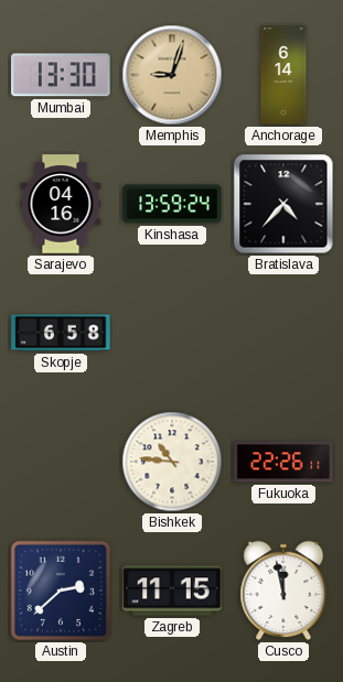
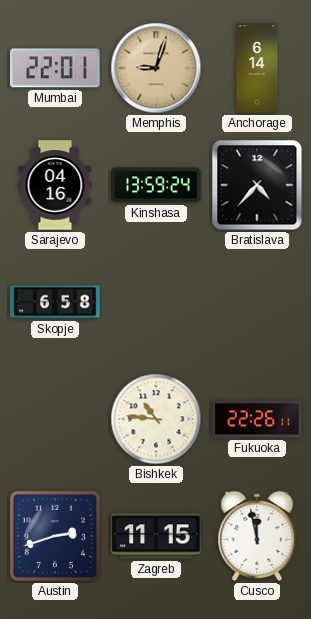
Mumbai: 13:30 -> 22:01
Austin: 2:38 -> 2:42
